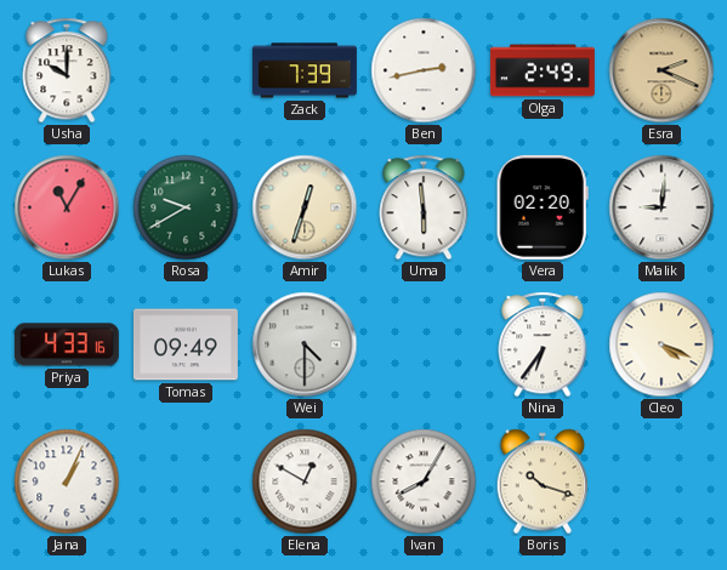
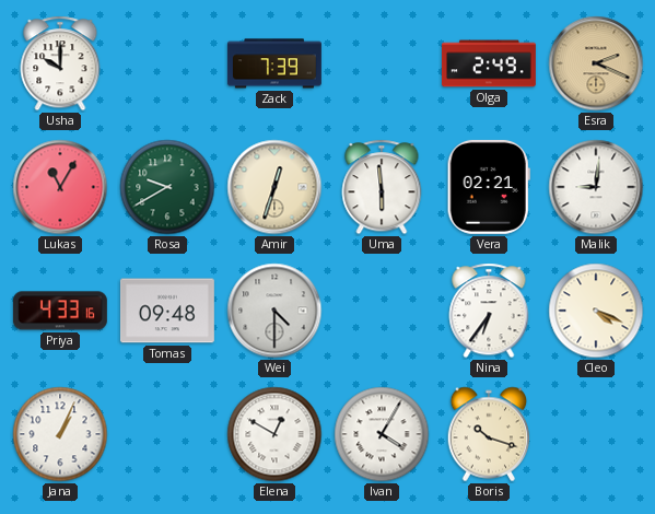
Ben: 2:43 -> none
Vera: 02:20 -> 02:21
Tomas: 09:49 -> 09:48
Ivan: 8:05 -> 4:05
